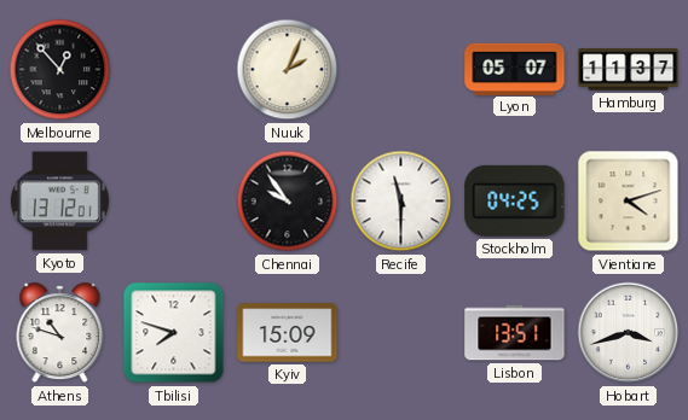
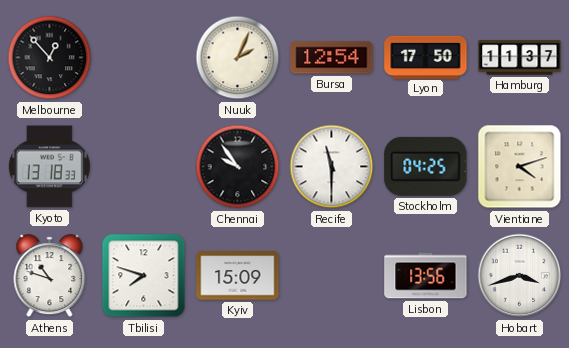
Bursa: none -> 12:54
Lyon: 05:07 -> 17:50
Kyoto: 13:12 -> 13:18
Lisbon: 13:51 -> 13:56
